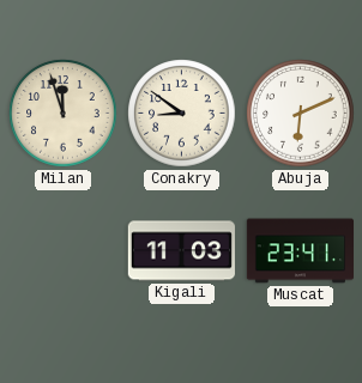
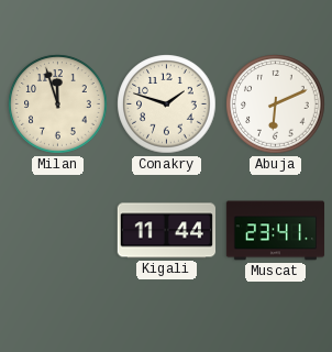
Conakry: 8:51 -> 1:48
Kigali: 11:03 -> 11:44
